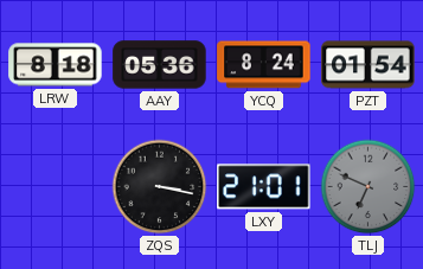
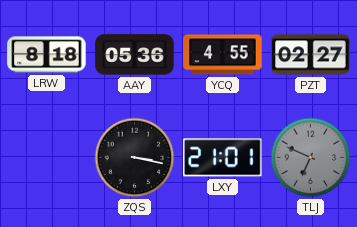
YCQ: 8:24 -> 4:55
PZT: 01:54 -> 02:27
